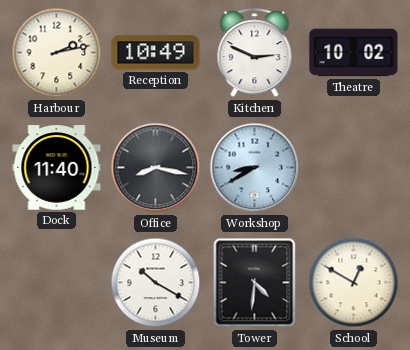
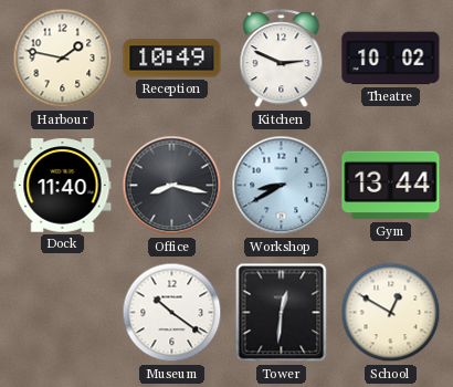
Harbour: 2:13 -> 1:47
Gym: none -> 13:44
Museum: 10:20 -> 10:21
Tower: 4:31 -> 12:31
